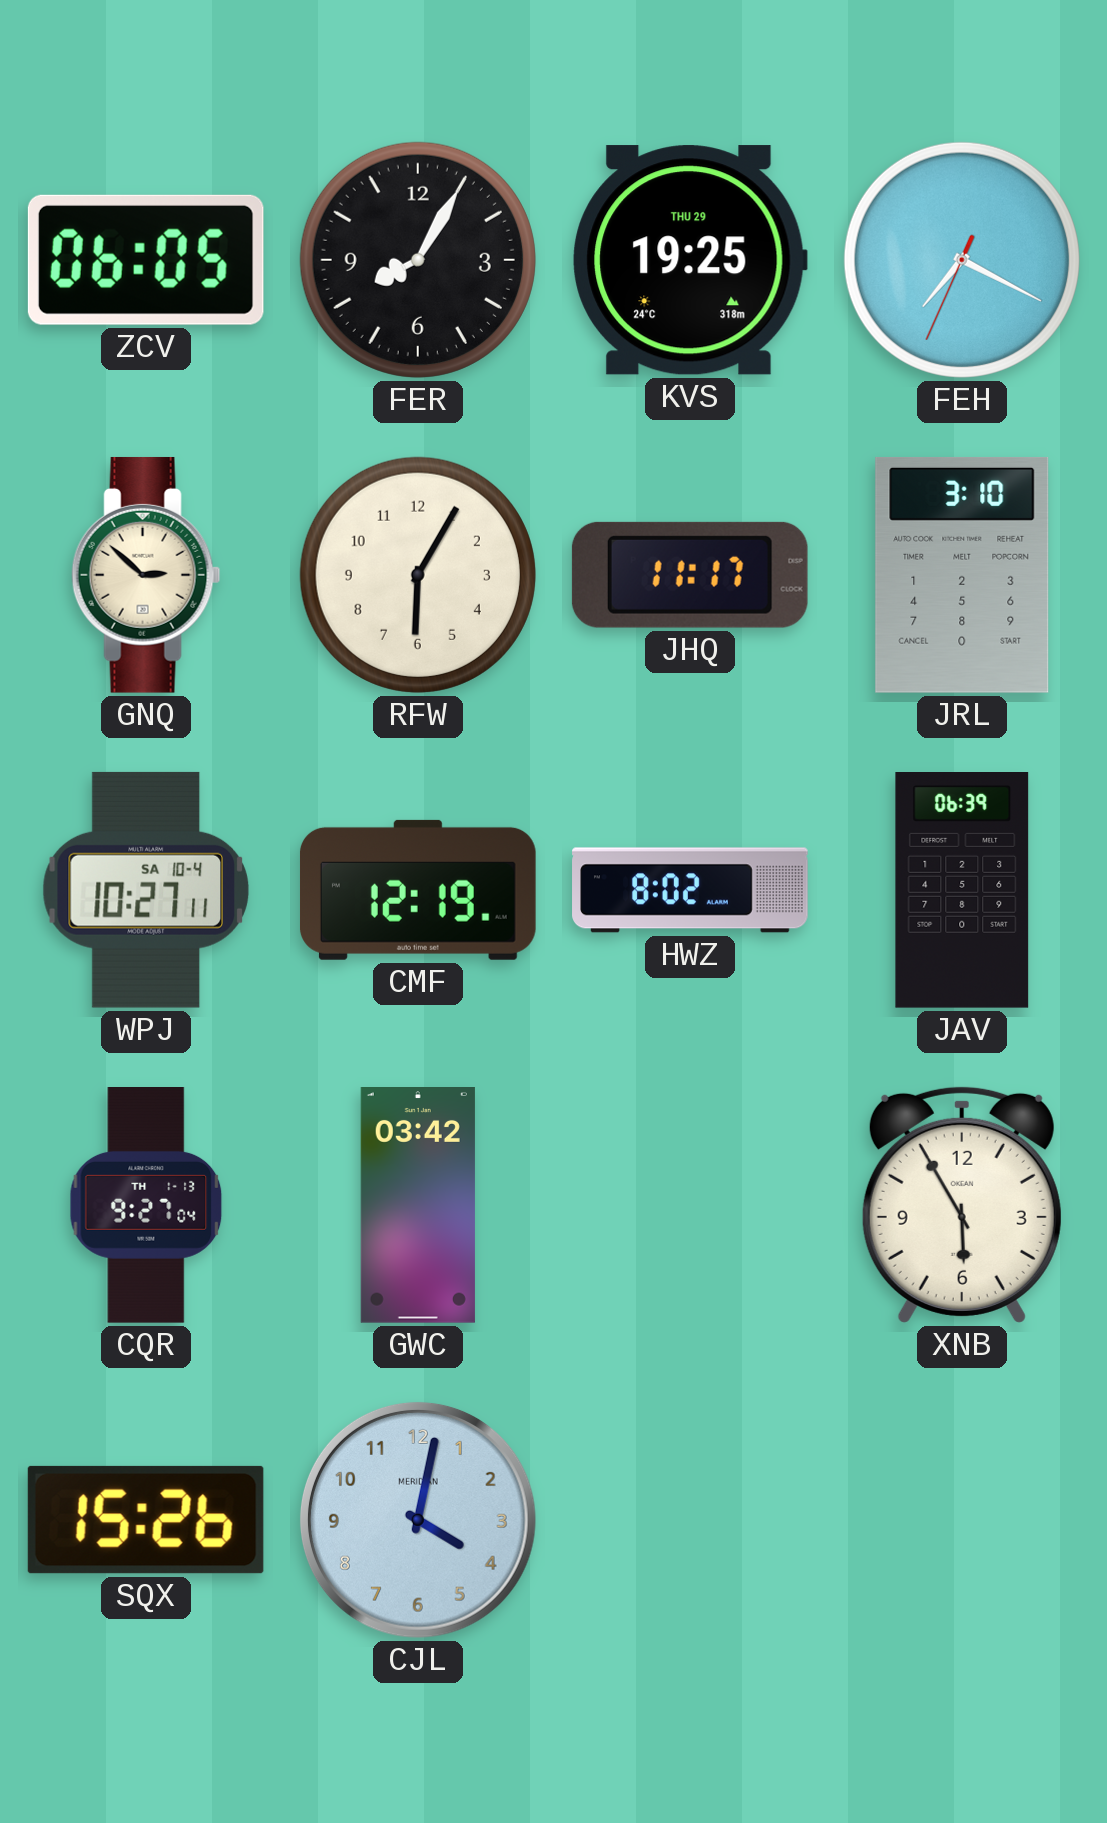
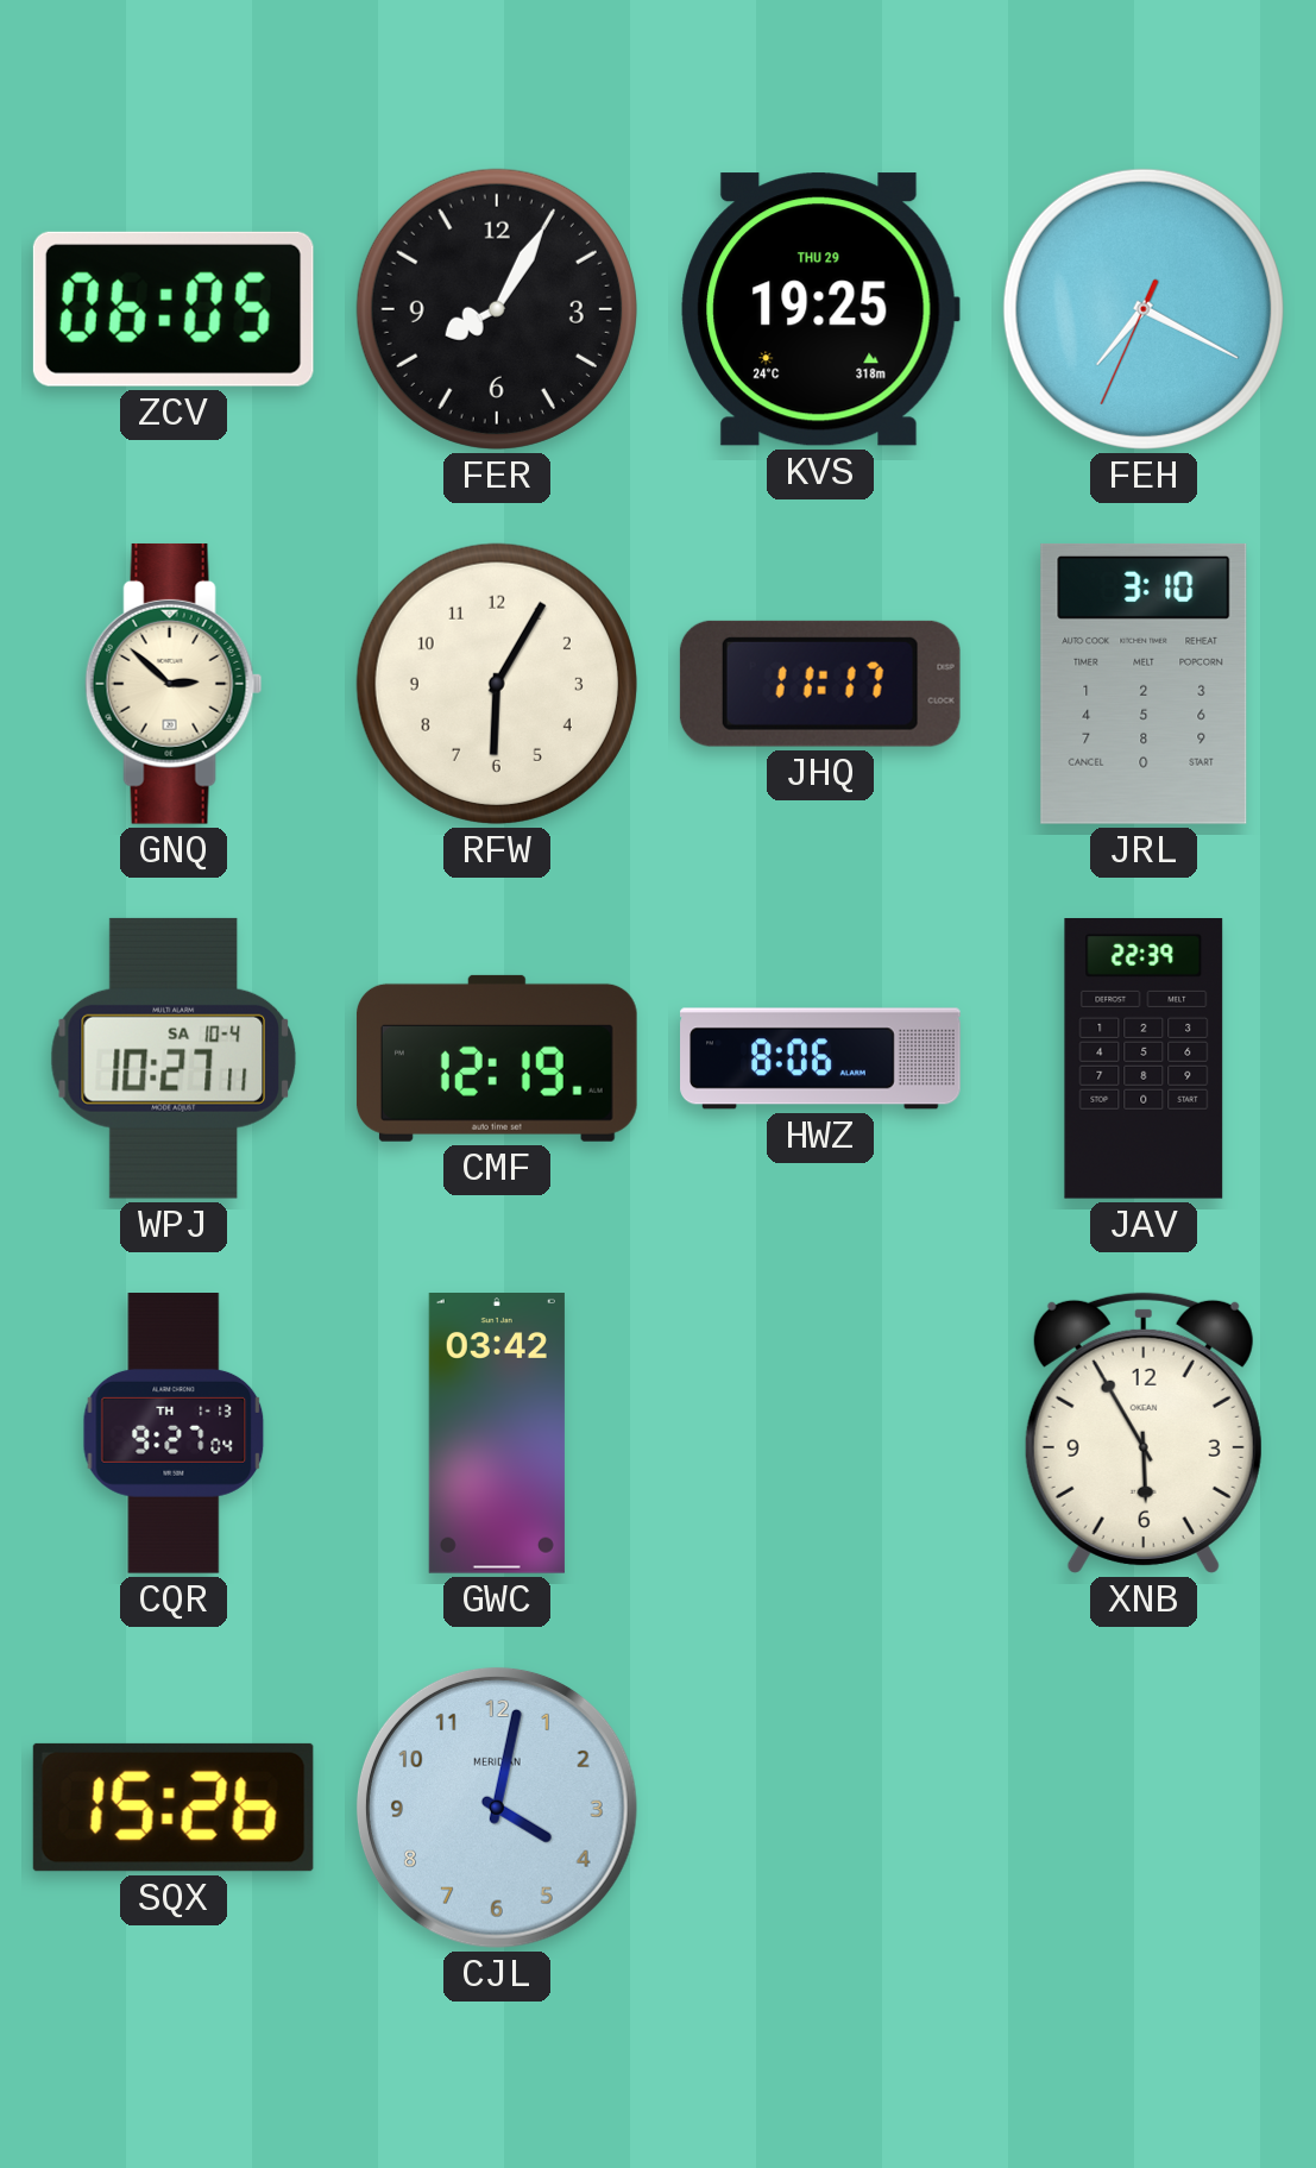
HWZ: 8:02 -> 8:06
JAV: 06:39 -> 22:39
